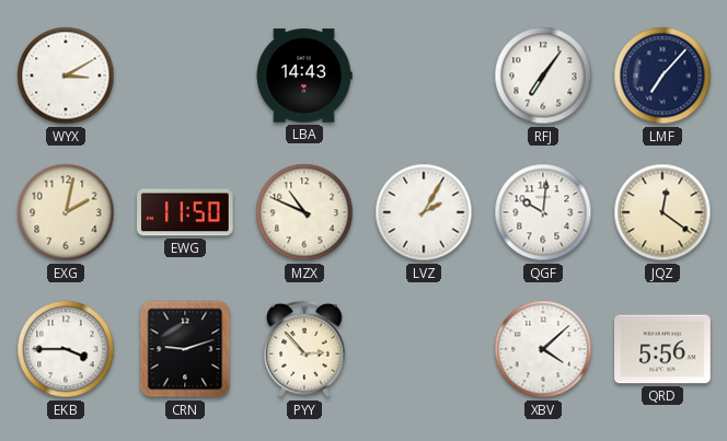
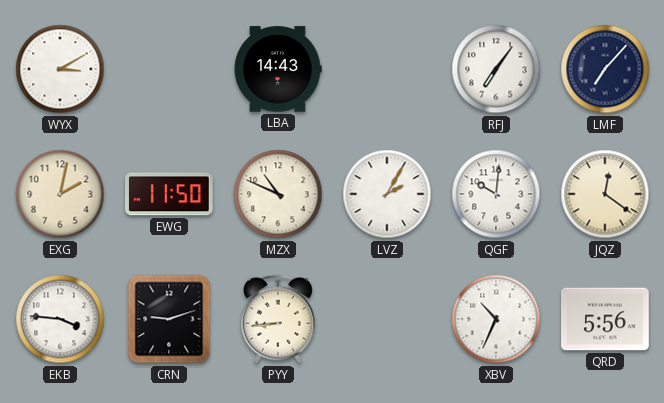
EKB: 3:45 -> 3:46
PYY: 2:53 -> 8:44
XBV: 4:08 -> 10:34
